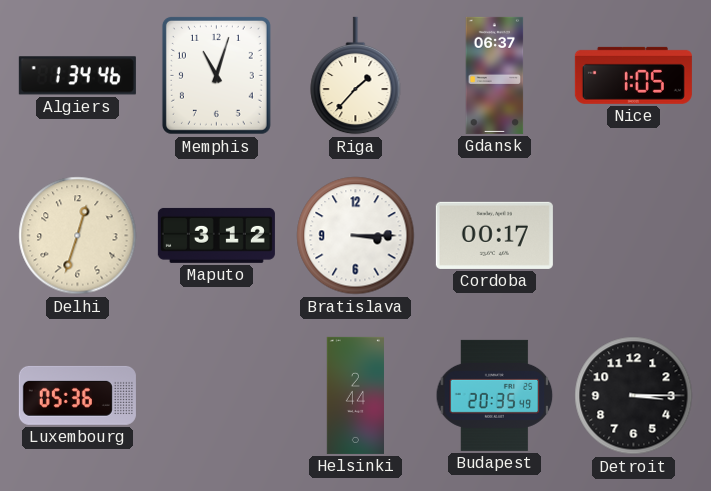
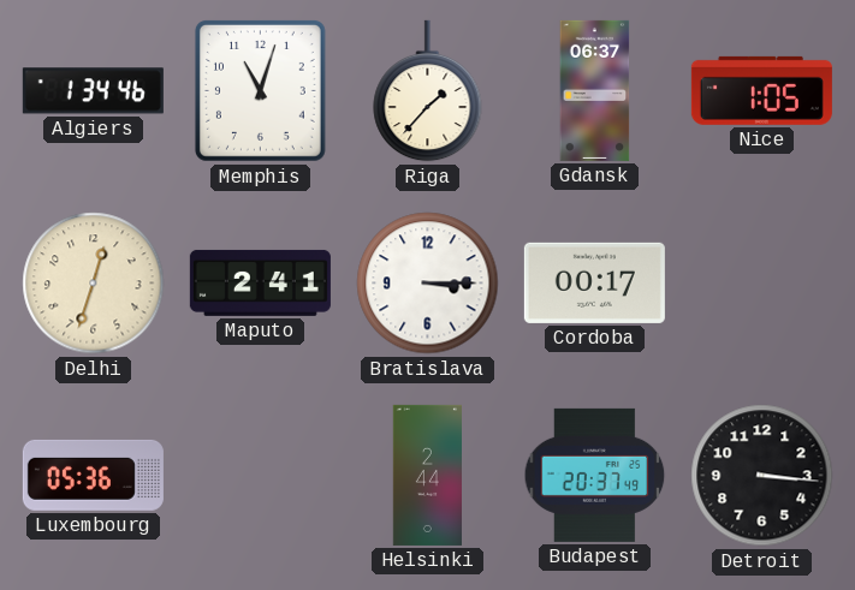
Maputo: 3:12 -> 2:41
Budapest: 20:35 -> 20:37
Detroit: 3:15 -> 3:16
